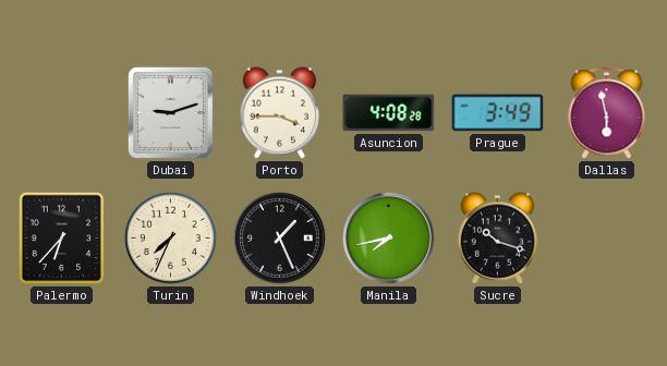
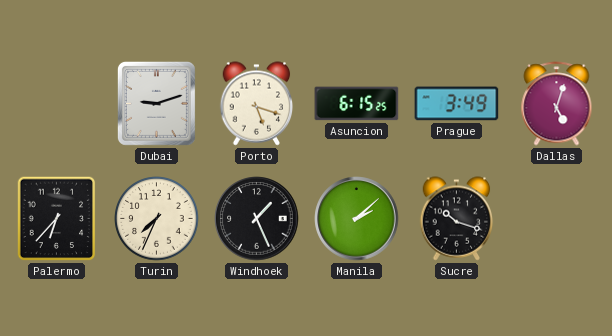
Porto: 3:45 -> 5:18
Asuncion: 4:08 -> 6:15
Dallas: 5:58 -> 5:03
Manila: 7:43 -> 2:08
